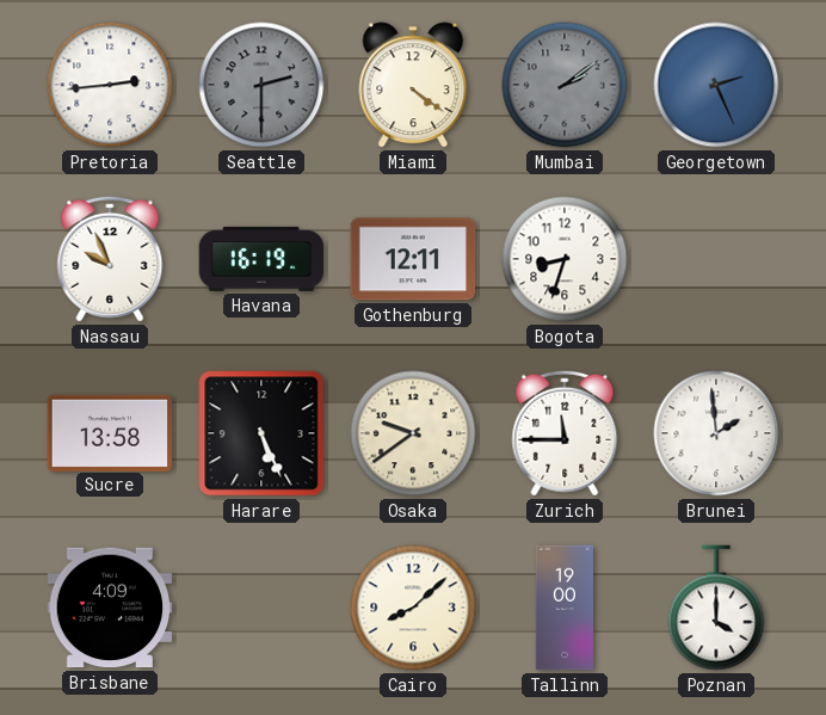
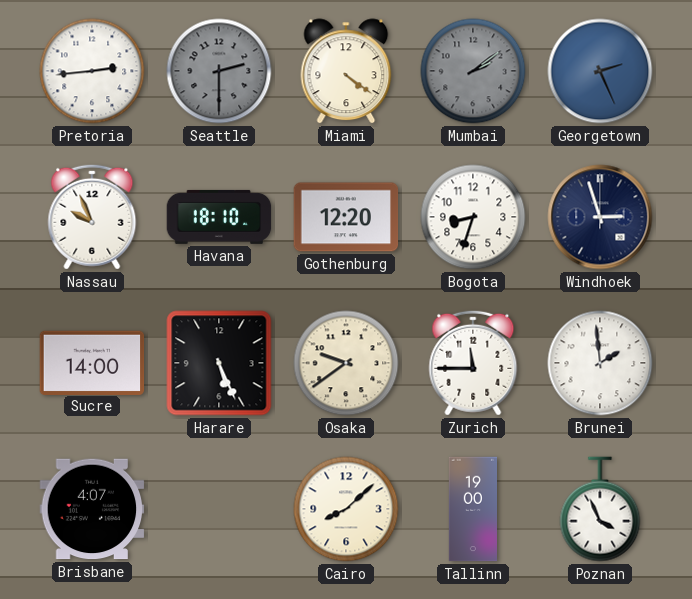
Havana: 16:19 -> 18:10
Gothenburg: 12:11 -> 12:20
Windhoek: none -> 2:57
Sucre: 13:58 -> 14:00
Brisbane: 4:09 -> 4:07
Poznan: 4:00 -> 3:56
